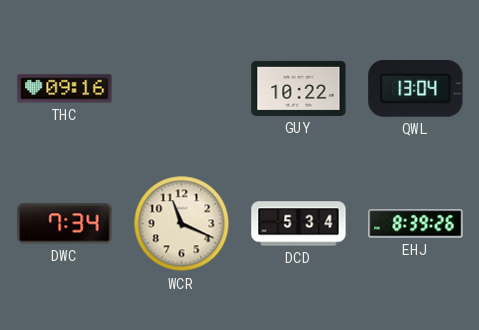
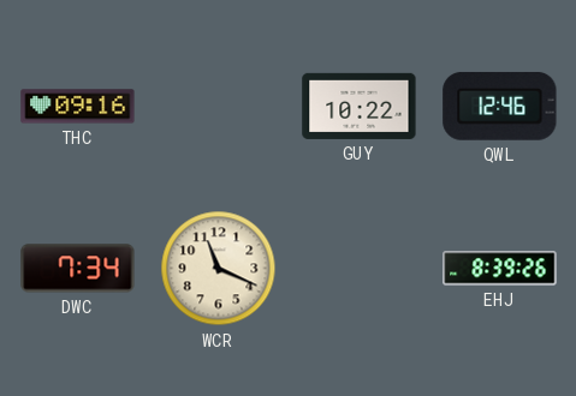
QWL: 13:04 -> 12:46
DCD: 5:34 -> none
